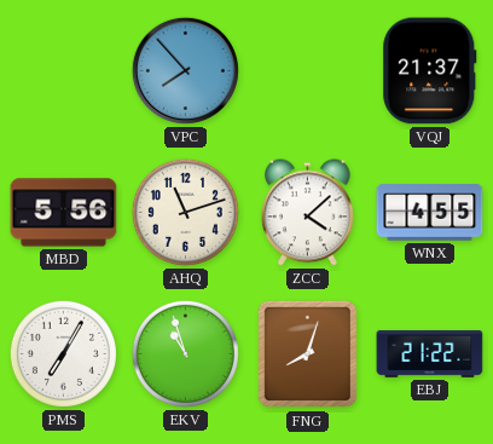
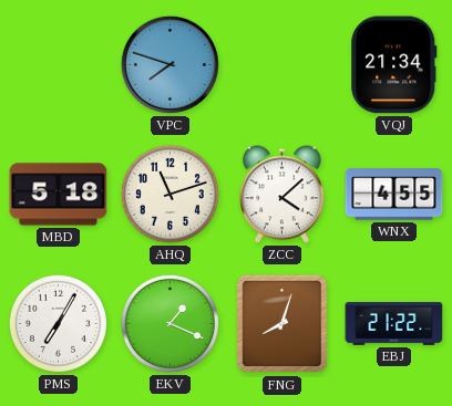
VPC: 7:53 -> 7:48
VQJ: 21:37 -> 21:34
MBD: 5:56 -> 5:18
EKV: 10:57 -> 1:19
